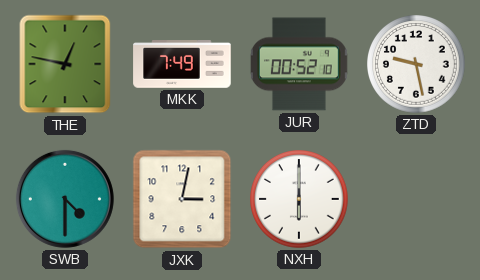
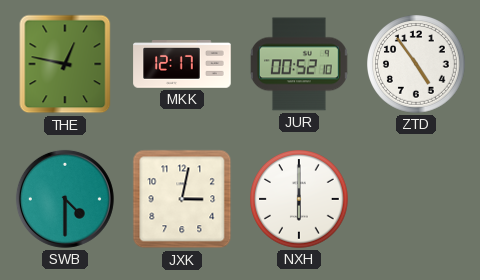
MKK: 7:49 -> 12:17
ZTD: 9:28 -> 4:54
